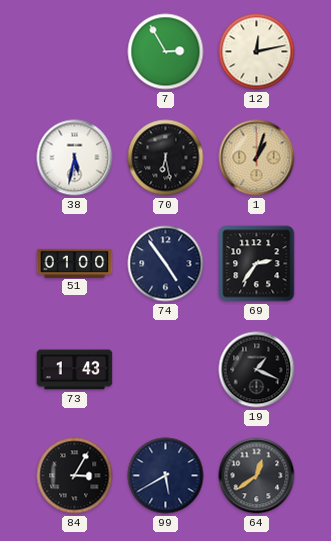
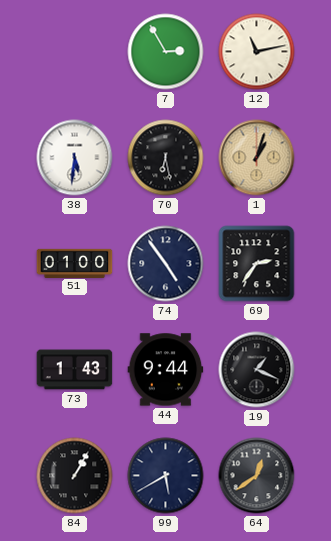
12: 12:13 -> 11:13
38: 5:32 -> 5:31
44: none -> 9:44
84: 3:05 -> 1:05
